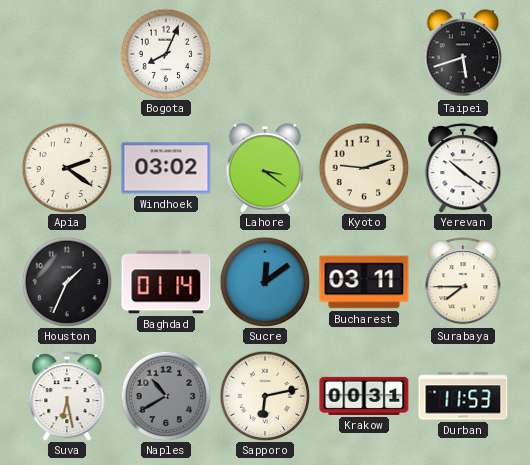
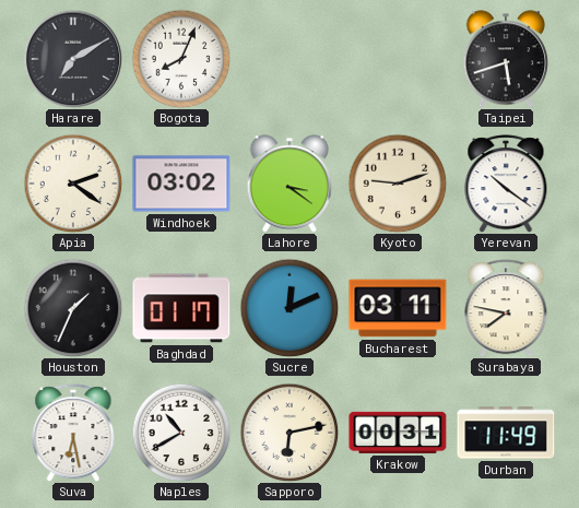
Harare: none -> 7:10
Baghdad: 01:14 -> 01:17
Sucre: 12:09 -> 12:11
Surabaya: 7:45 -> 7:47
Naples dial: grey -> white
Durban: 11:53 -> 11:49
